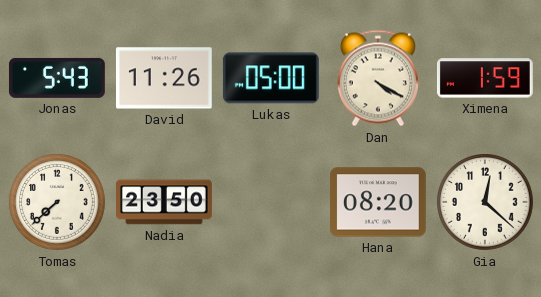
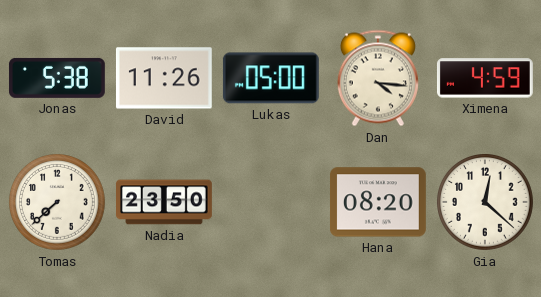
Jonas: 5:43 -> 5:38
Dan: 4:20 -> 4:16
Ximena: 1:59 -> 4:59
